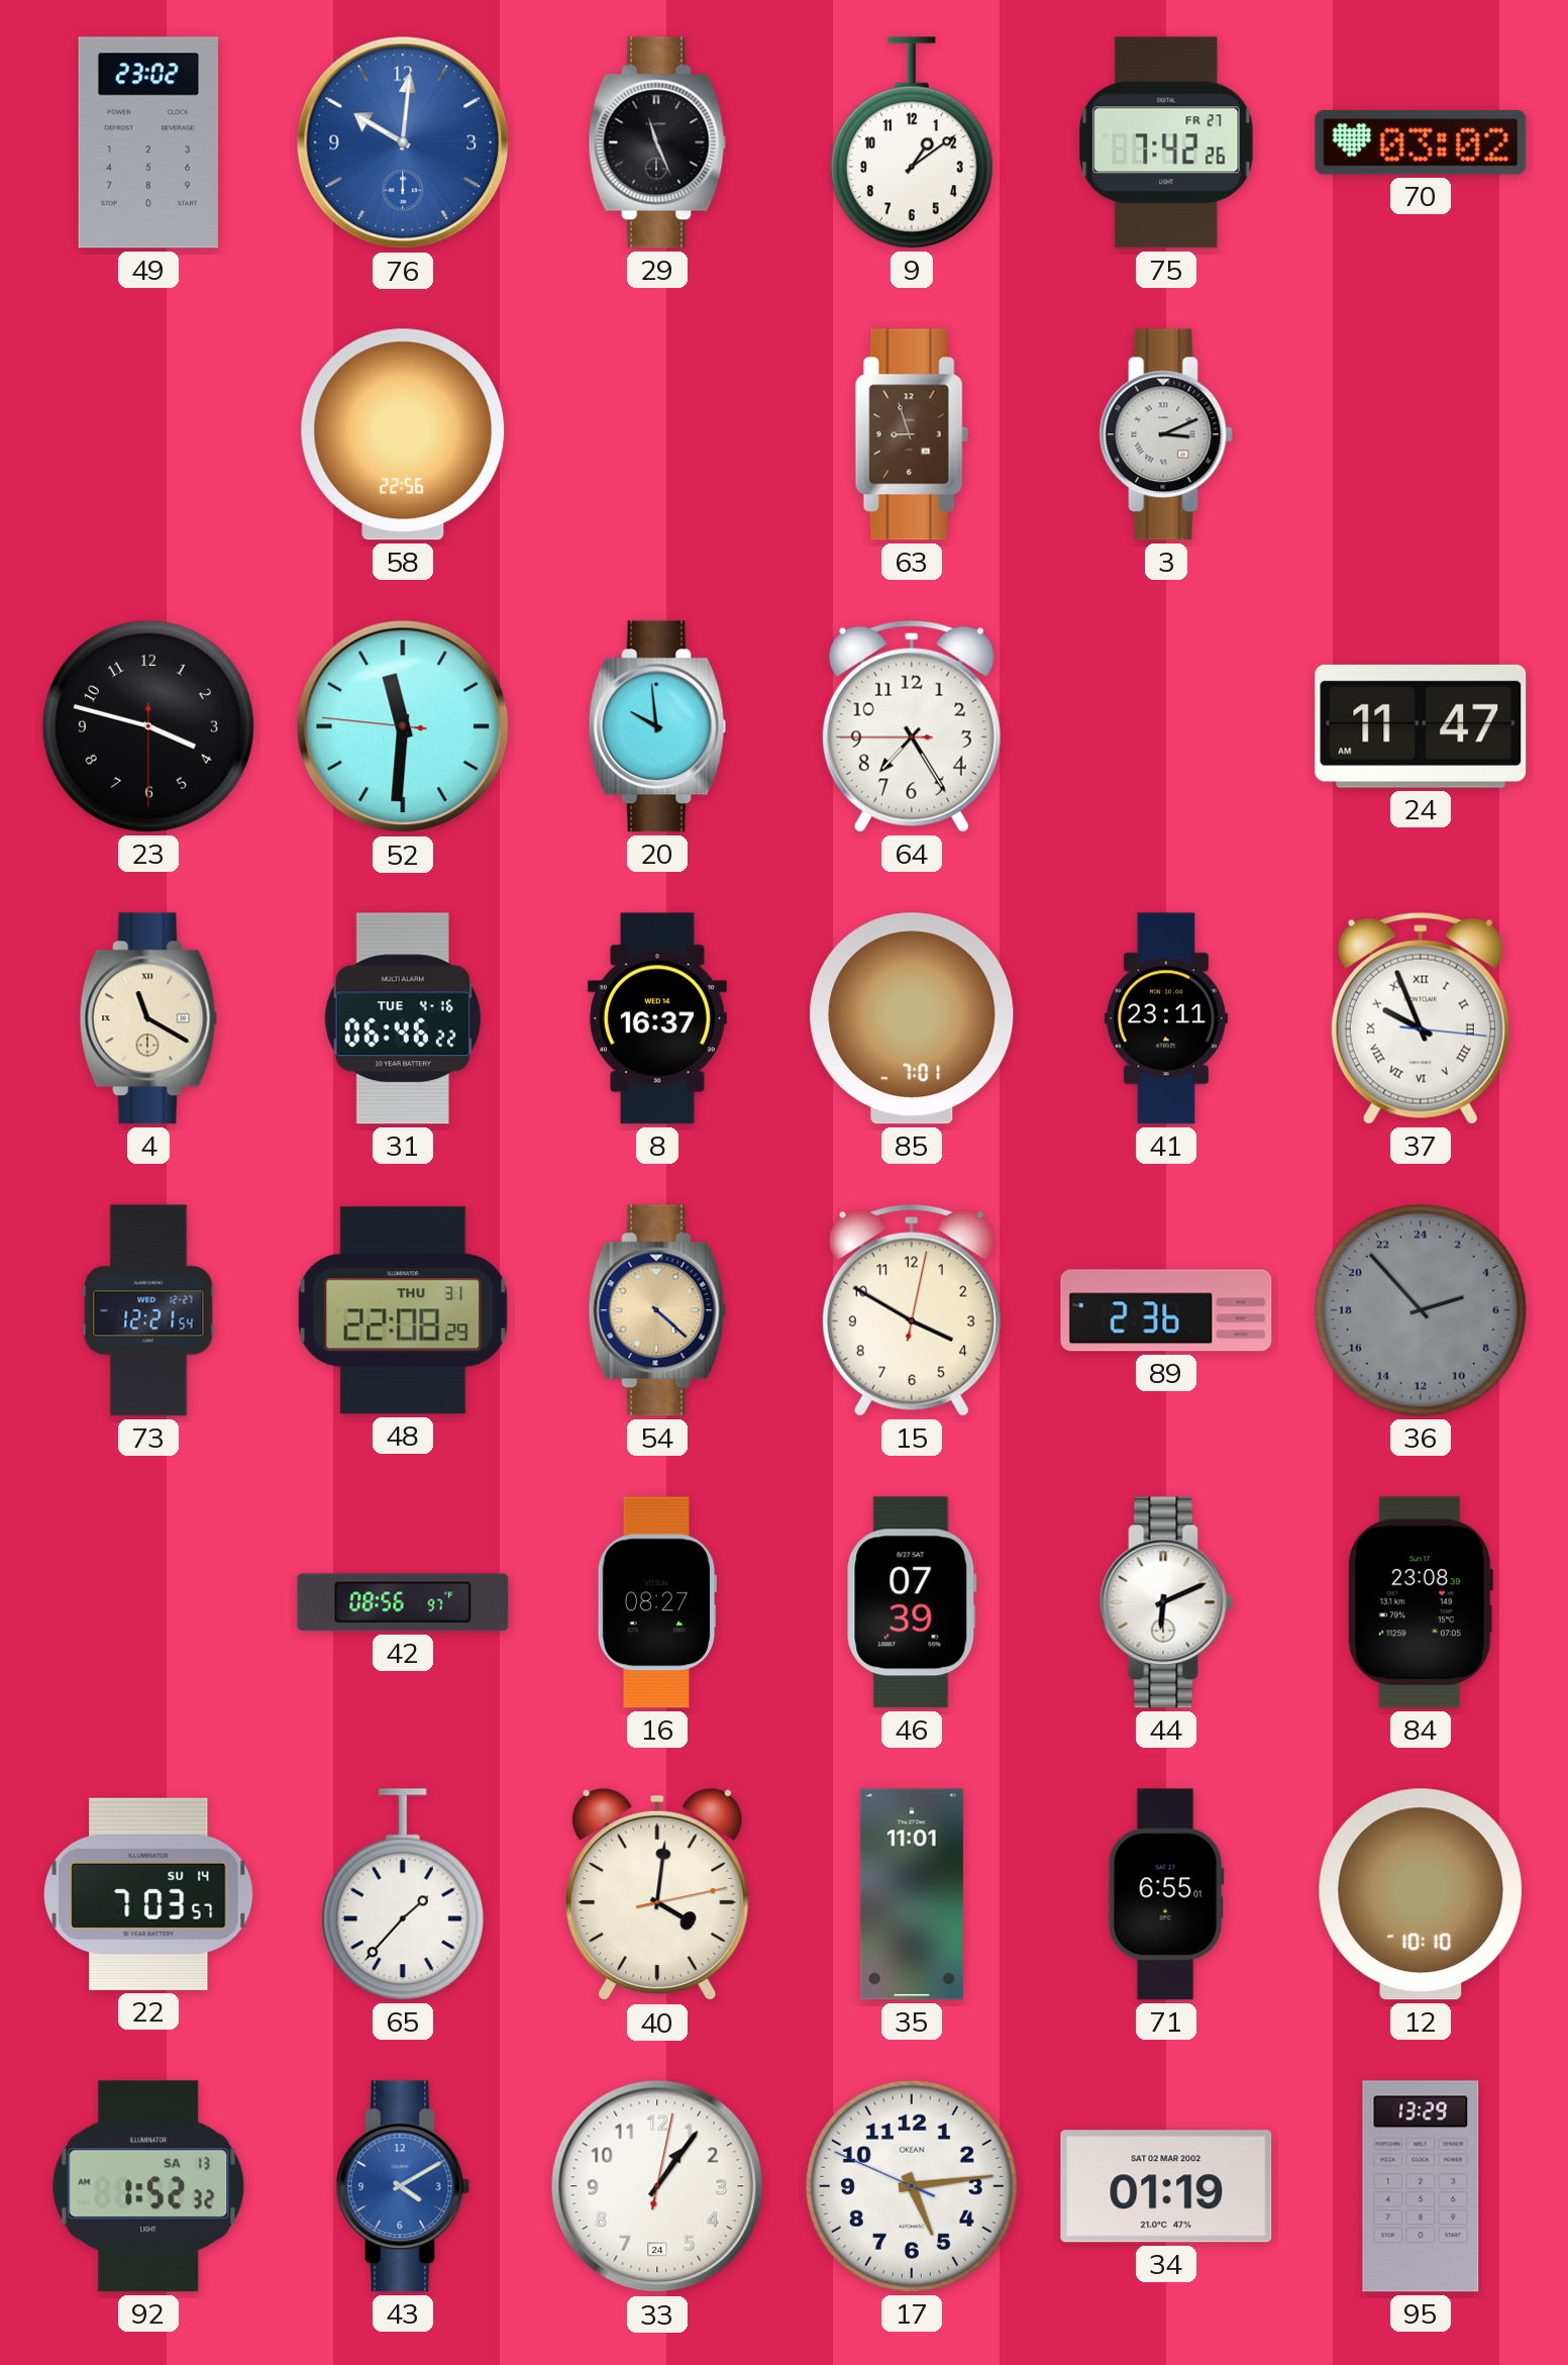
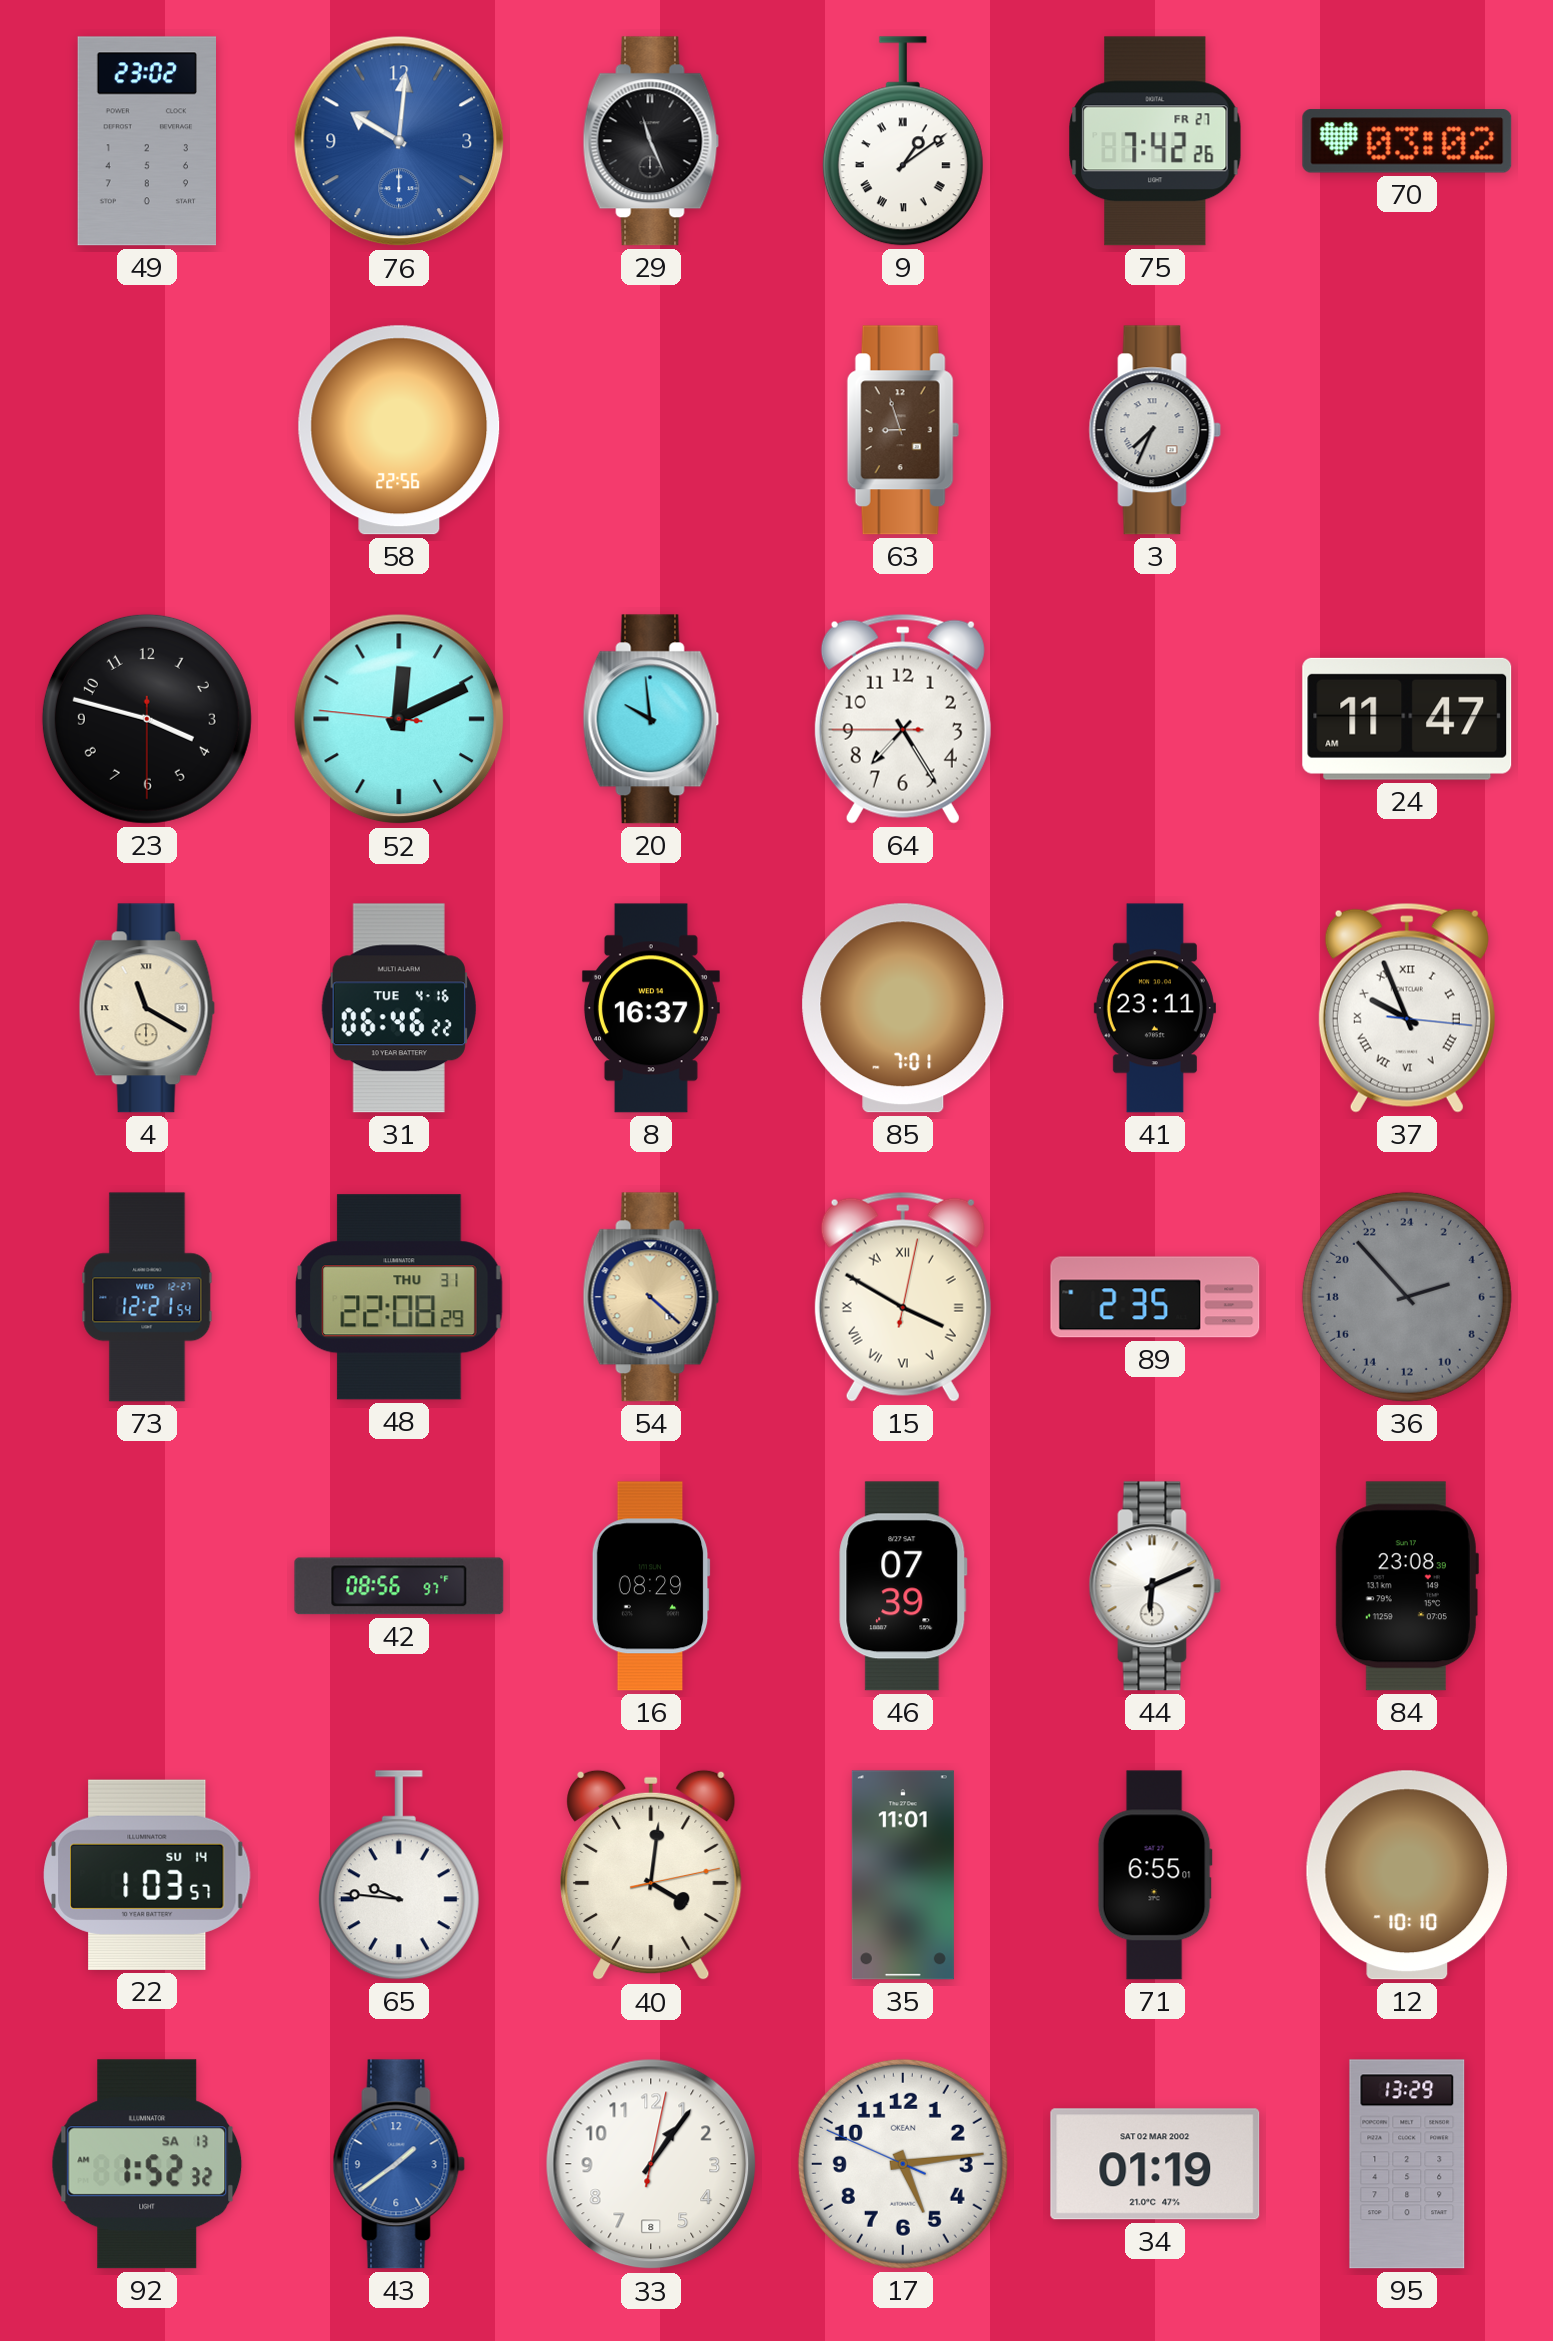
9 numerals: Arabic -> Roman
3: 3:11 -> 7:34
52: 11:30 -> 12:10
15 numerals: Arabic -> Roman
89: 2:36 -> 2:35
16: 08:27 -> 08:29
22: 7:03 -> 1:03
65: 1:37 -> 9:46
43: 4:10 -> 1:39
33 date: 24 -> 8
